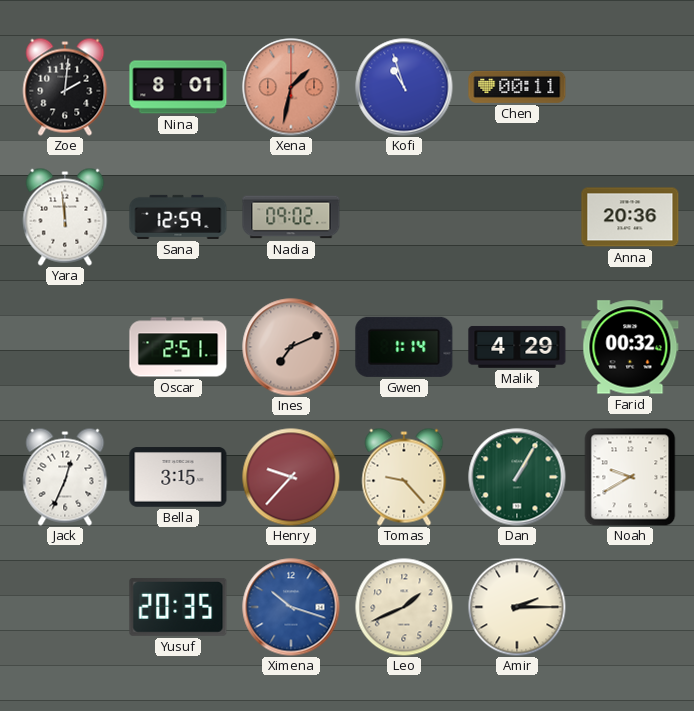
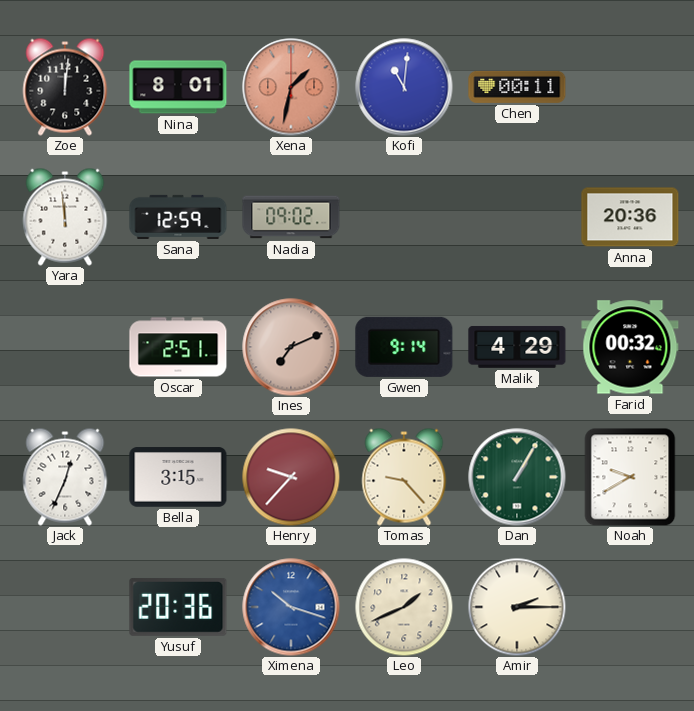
Zoe: 2:01 -> 12:01
Kofi: 10:57 -> 11:01
Gwen: 1:14 -> 9:14
Yusuf: 20:35 -> 20:36
